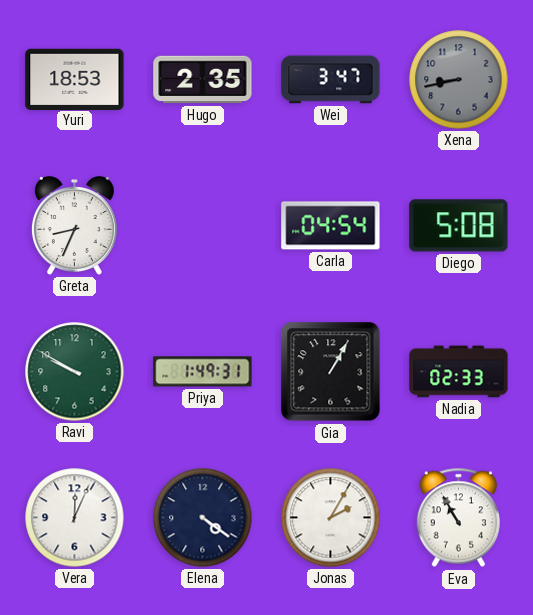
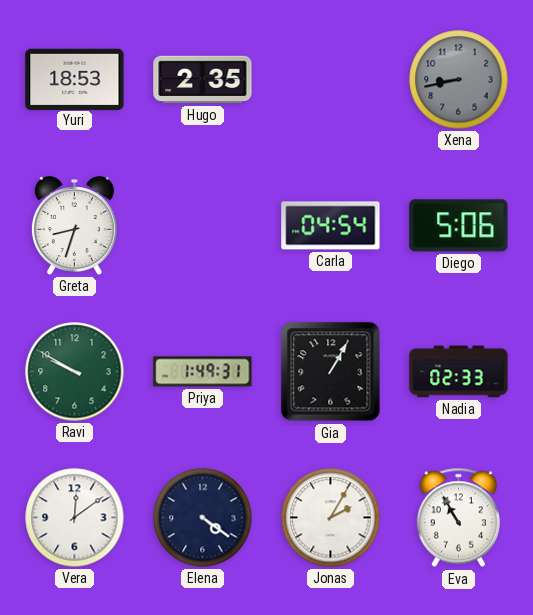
Wei: 3:47 -> none
Greta: 8:34 -> 8:33
Diego: 5:08 -> 5:06
Vera: 12:04 -> 12:09
